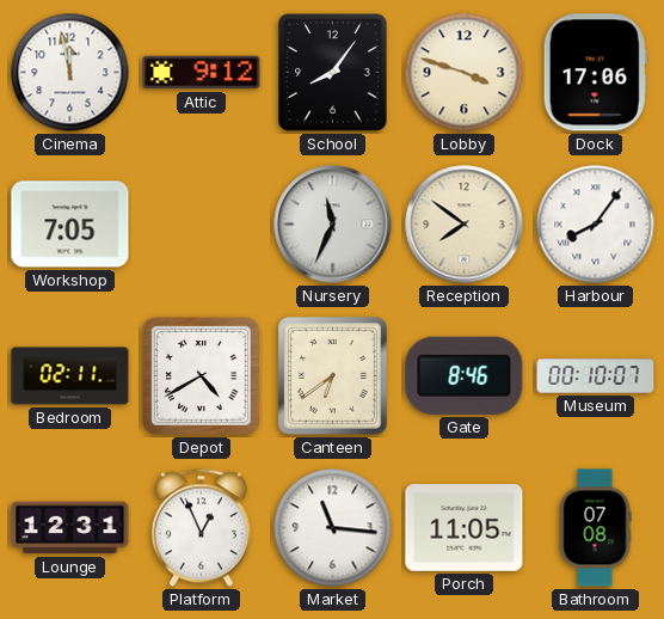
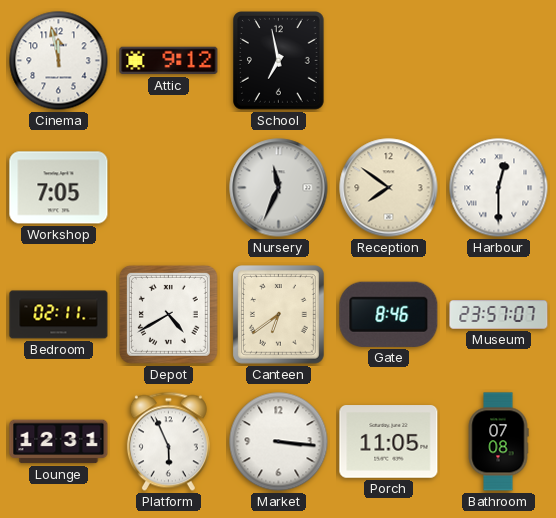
School: 8:06 -> 6:58
Lobby: 3:48 -> none
Dock: 17:06 -> none
Harbour: 8:06 -> 12:30
Museum: 00:10 -> 23:57
Platform: 12:56 -> 5:56
Market: 11:16 -> 3:16
